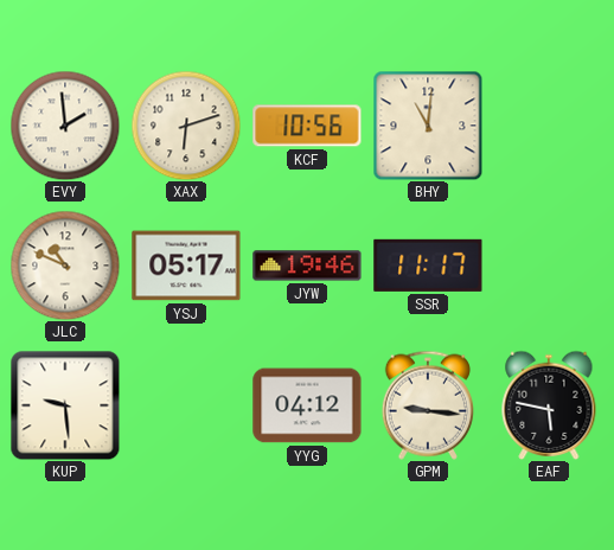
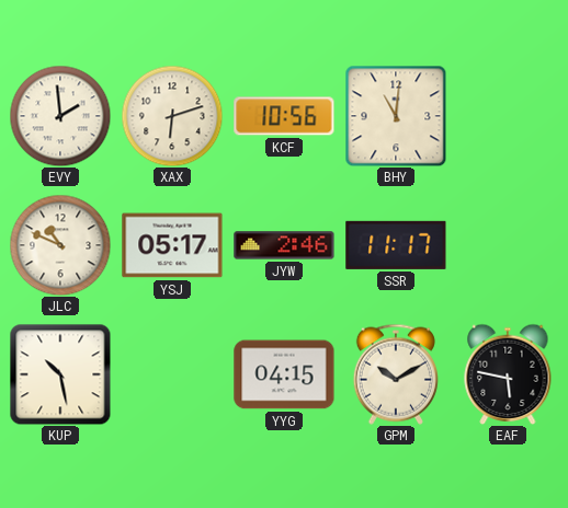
JYW: 19:46 -> 2:46
KUP: 9:29 -> 10:28
YYG: 04:12 -> 04:15
GPM: 9:16 -> 10:10
